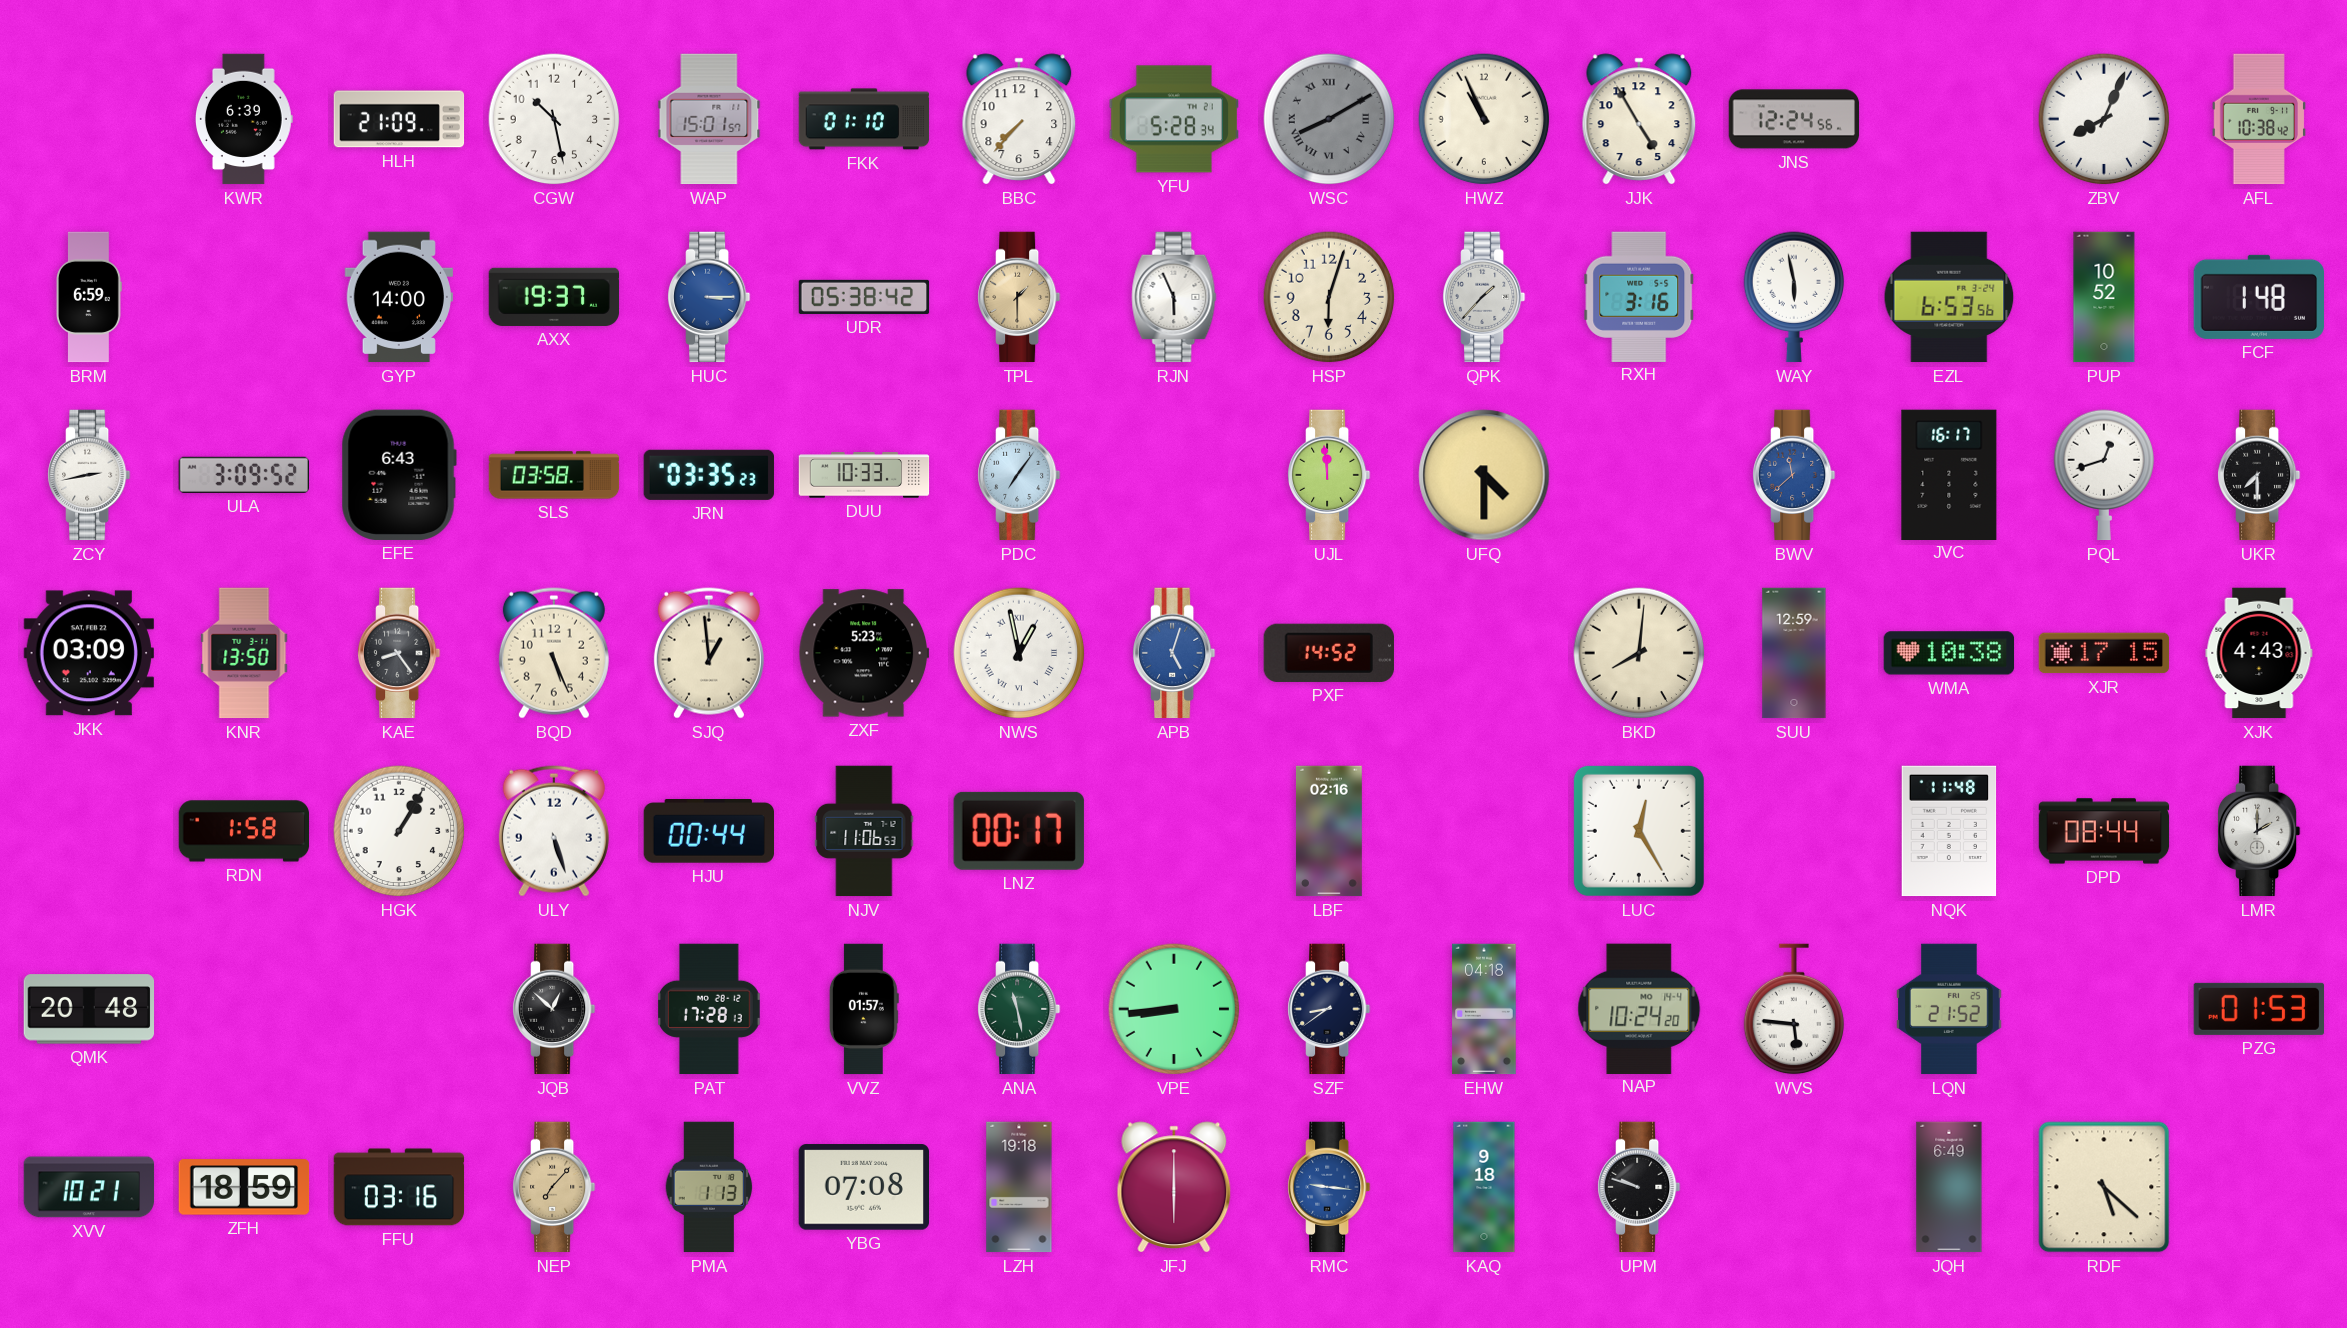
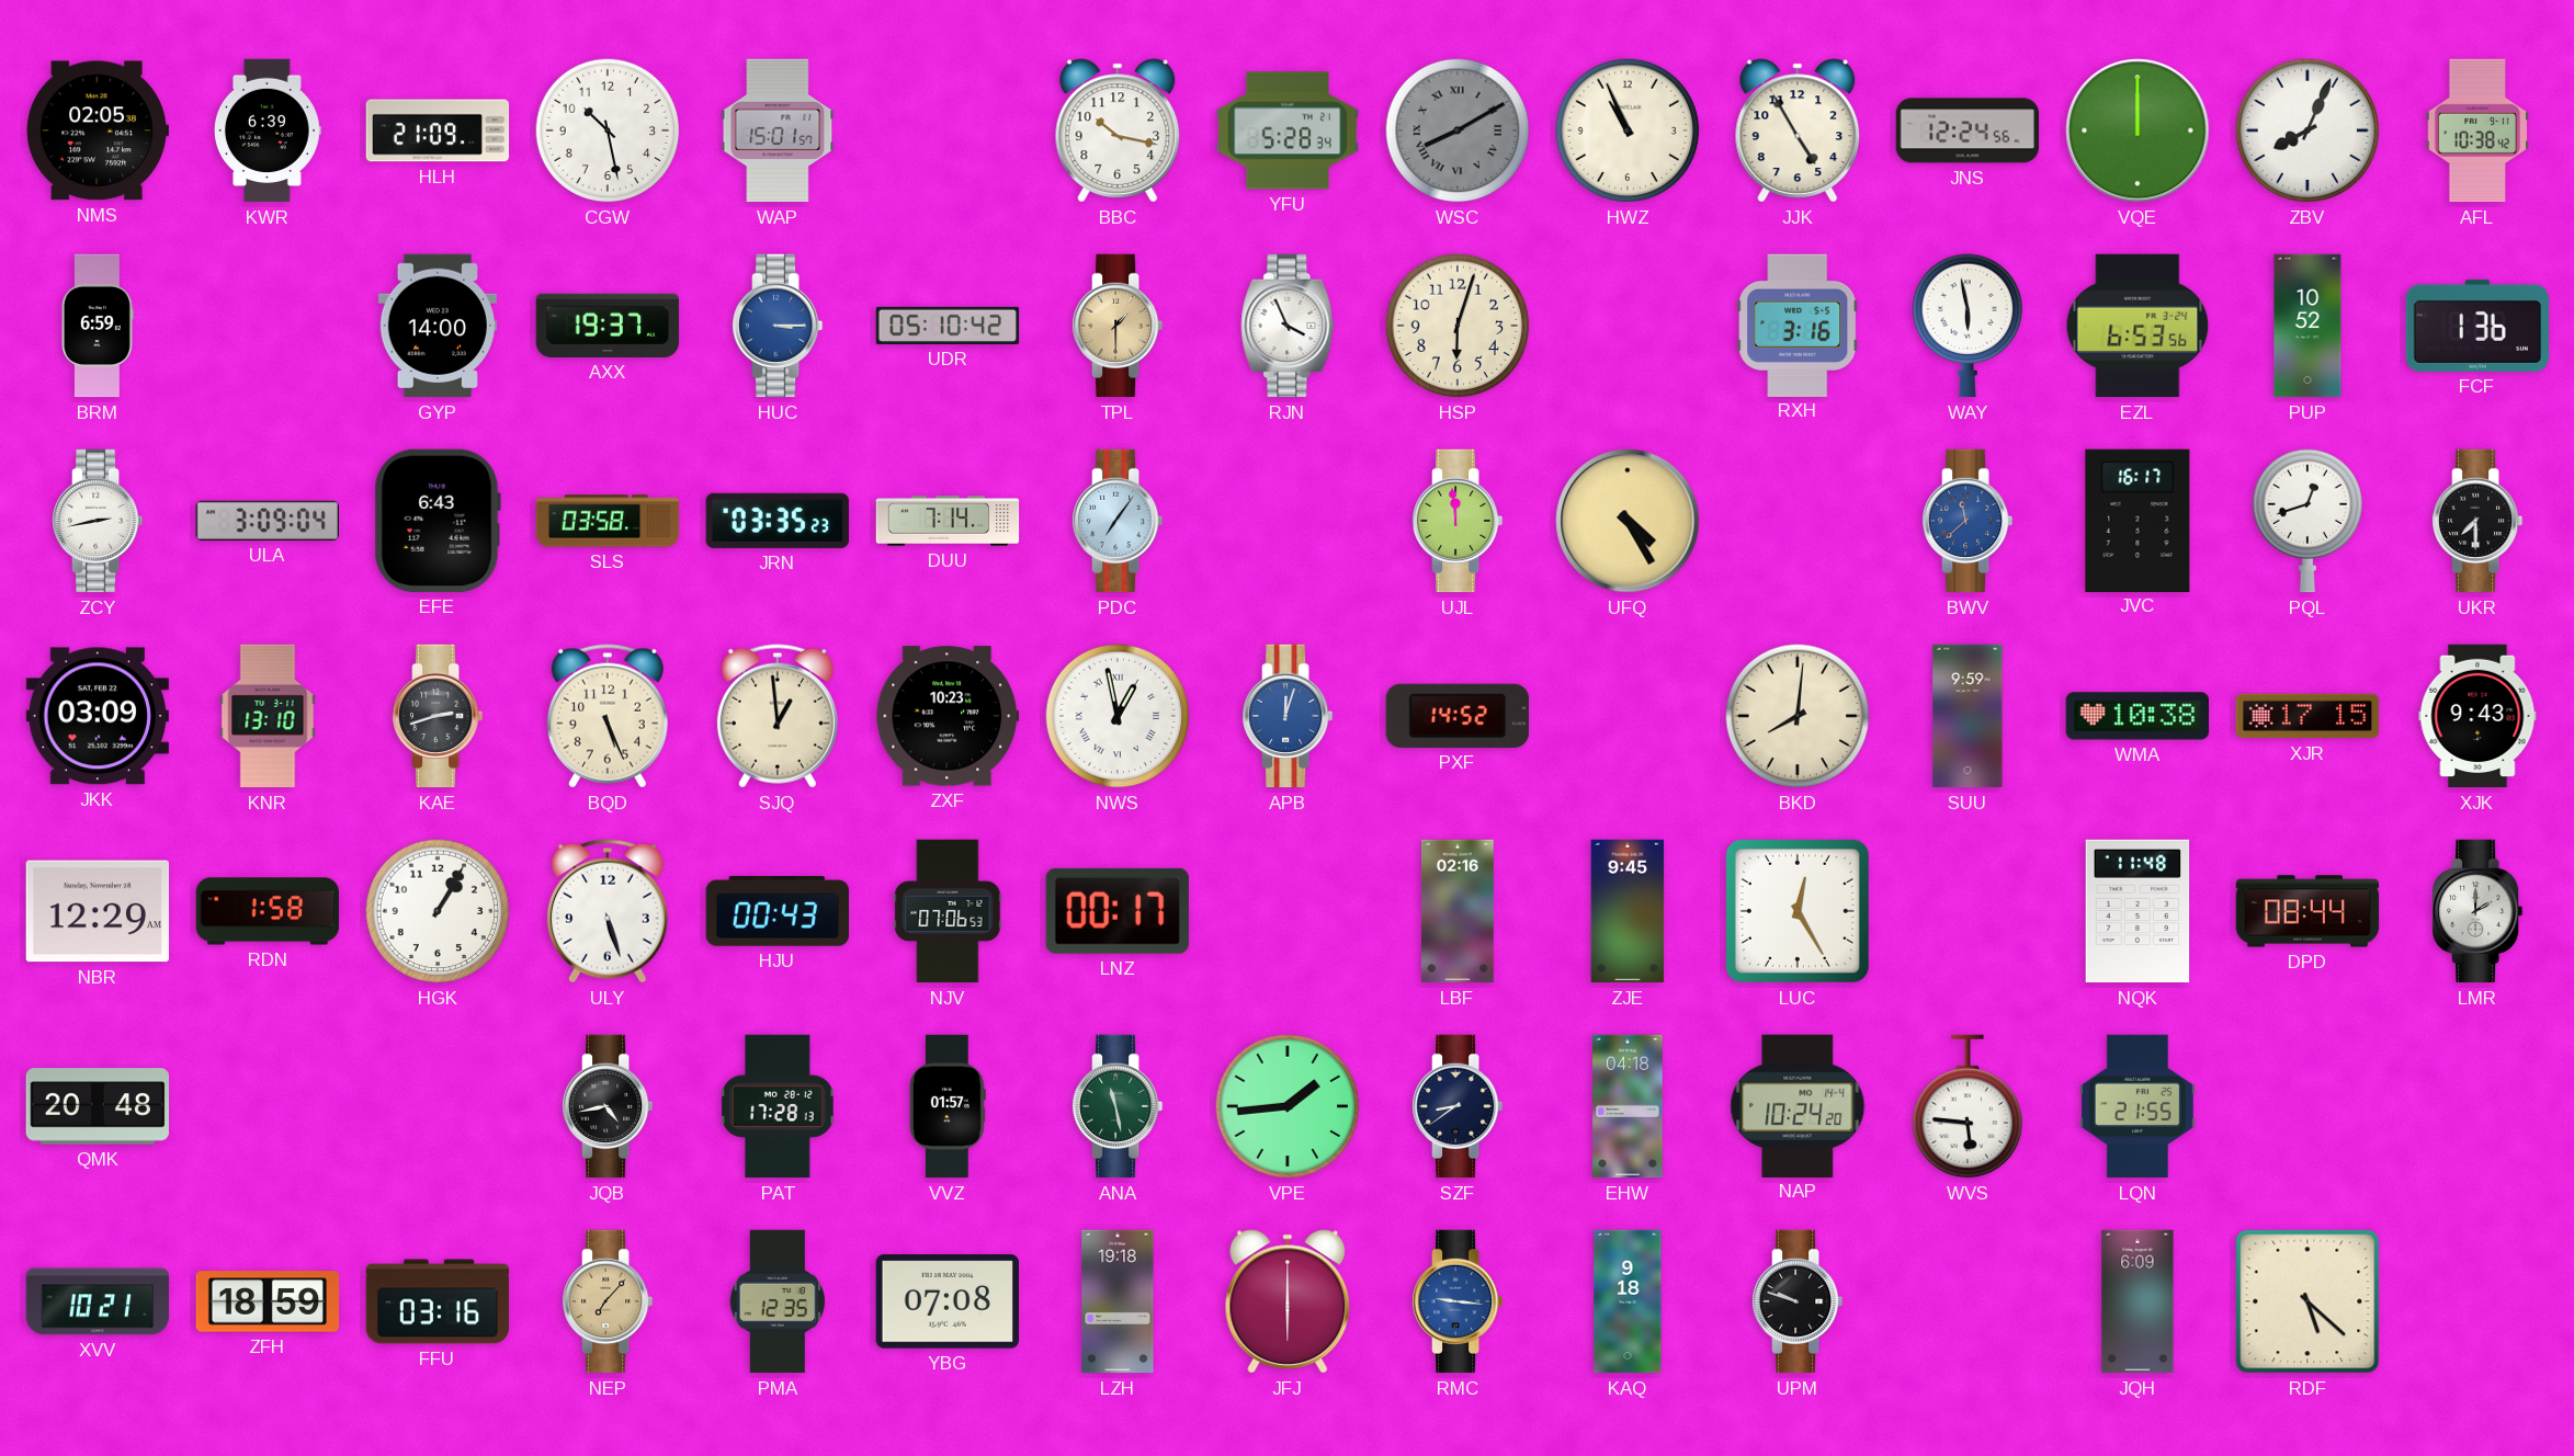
NMS: none -> 02:05
FKK: 01:10 -> none
BBC: 7:37 -> 10:17
VQE: none -> 12:00
UDR: 05:38 -> 05:10
RJN: 5:56 -> 3:56
QPK: 1:37 -> none
FCF: 1:48 -> 1:36
ULA: 3:09:52 -> 3:09:04
DUU: 10:33 -> 7:14
UFQ: 4:30 -> 4:25
KNR: 13:50 -> 13:10
KAE: 8:24 -> 2:42
ZXF: 5:23 -> 10:23
APB: 5:03 -> 12:03
SUU: 12:59 -> 9:59
XJK: 4:43 -> 9:43
NBR: none -> 12:29
HJU: 00:44 -> 00:43
NJV: 11:06 -> 07:06
ZJE: none -> 9:45
JQB: 12:52 -> 4:43
VPE: 8:44 -> 1:44
LQN: 21:52 -> 21:55
PZG: 01:53 -> none
PMA: 1:13 -> 12:35
JQH: 6:49 -> 6:09
